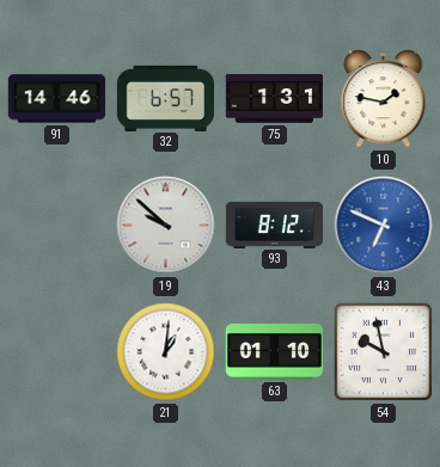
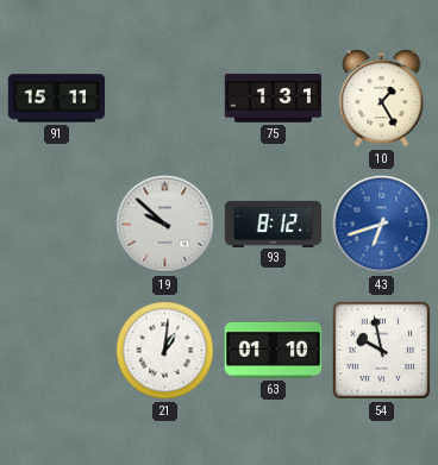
91: 14:46 -> 15:11
32: 6:57 -> none
10: 1:47 -> 1:25
43: 6:49 -> 6:42
